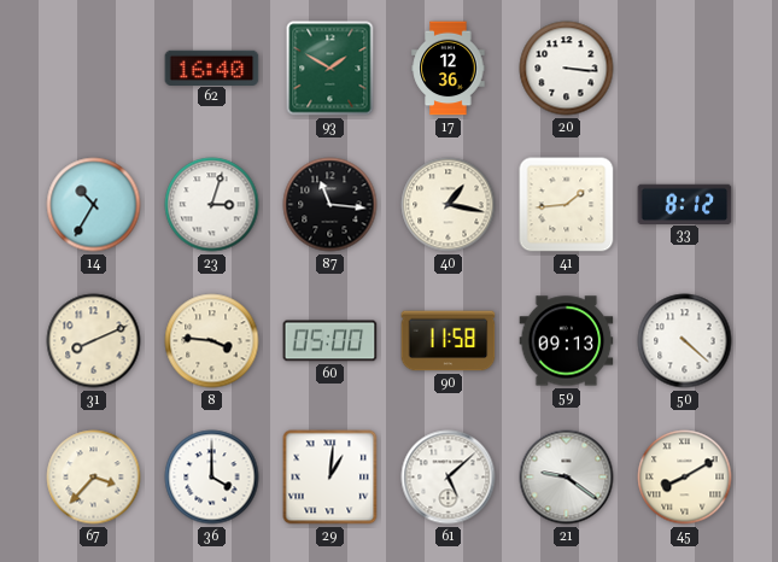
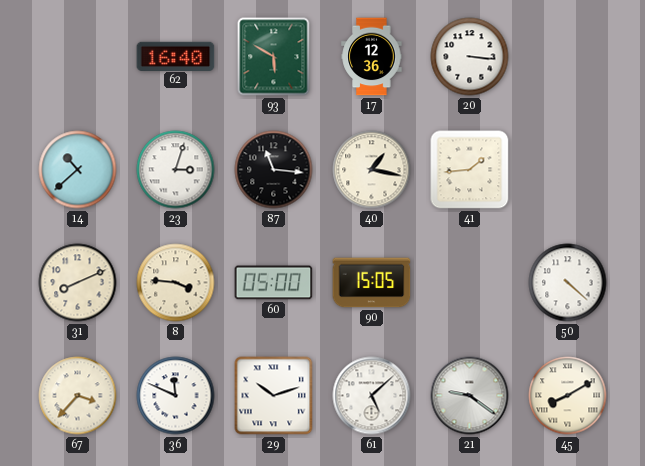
93: 1:50 -> 5:50
14: 10:35 -> 10:38
33: 8:12 -> none
90: 11:58 -> 15:05
59: 09:13 -> none
36: 4:00 -> 11:49
29: 1:01 -> 10:12
